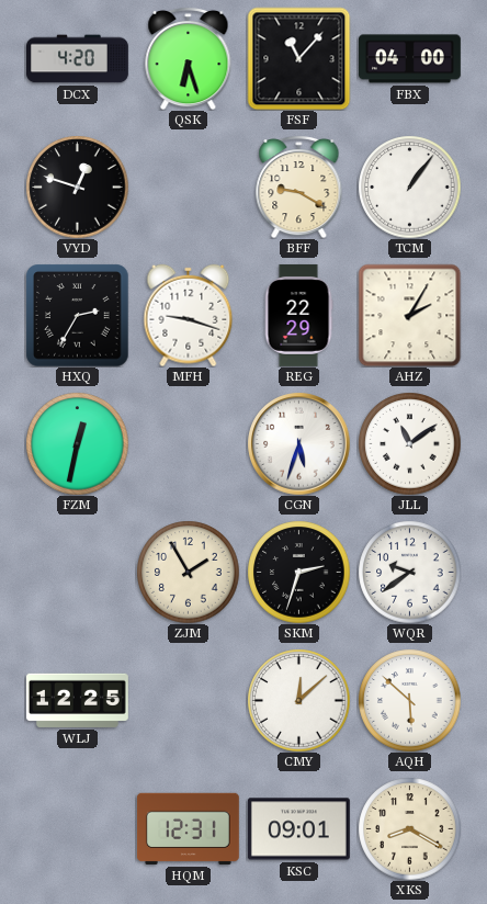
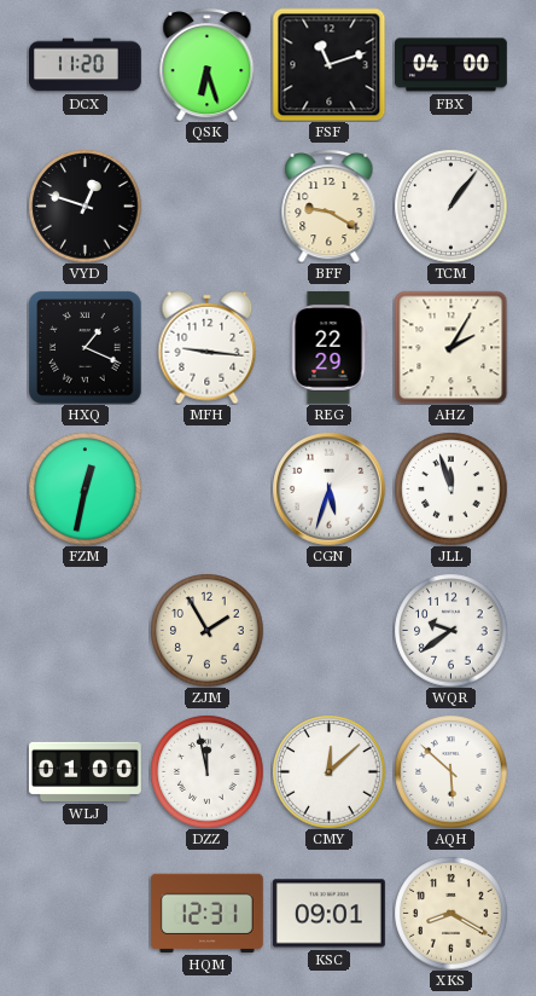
DCX: 4:20 -> 11:20
FSF: 11:07 -> 11:12
HXQ: 2:35 -> 1:19
MFH: 9:18 -> 9:16
JLL: 11:09 -> 11:57
SKM: 2:33 -> none
WLJ: 12:25 -> 01:00
DZZ: none -> 11:58
